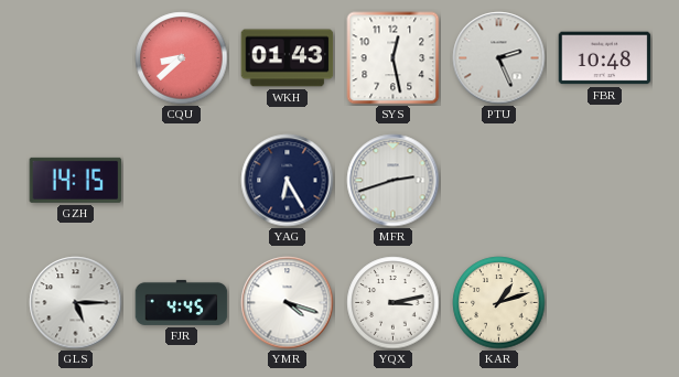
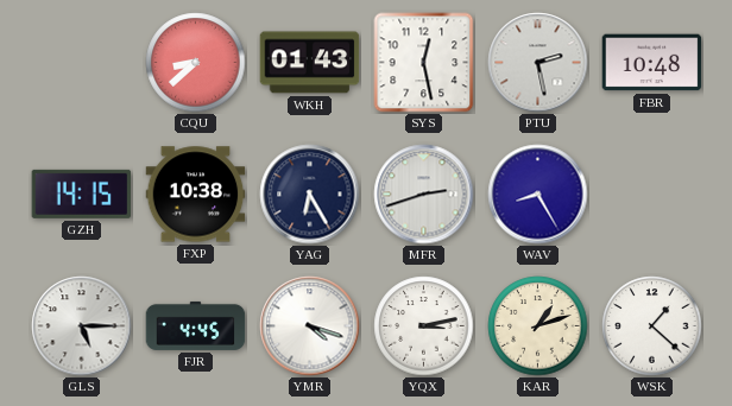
PTU: 2:26 -> 2:28
FXP: none -> 10:38
WAV: none -> 8:25
WSK: none -> 1:22
